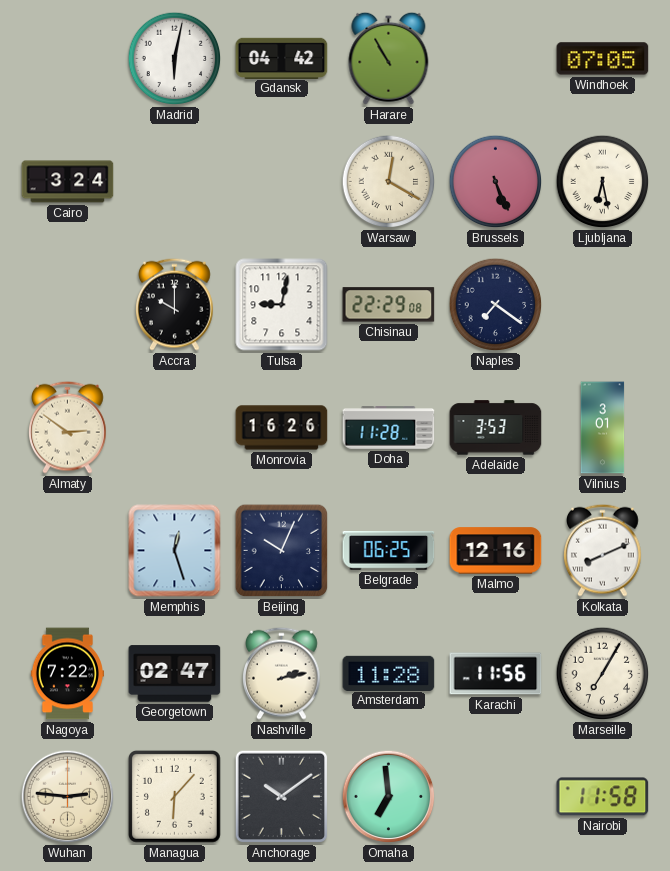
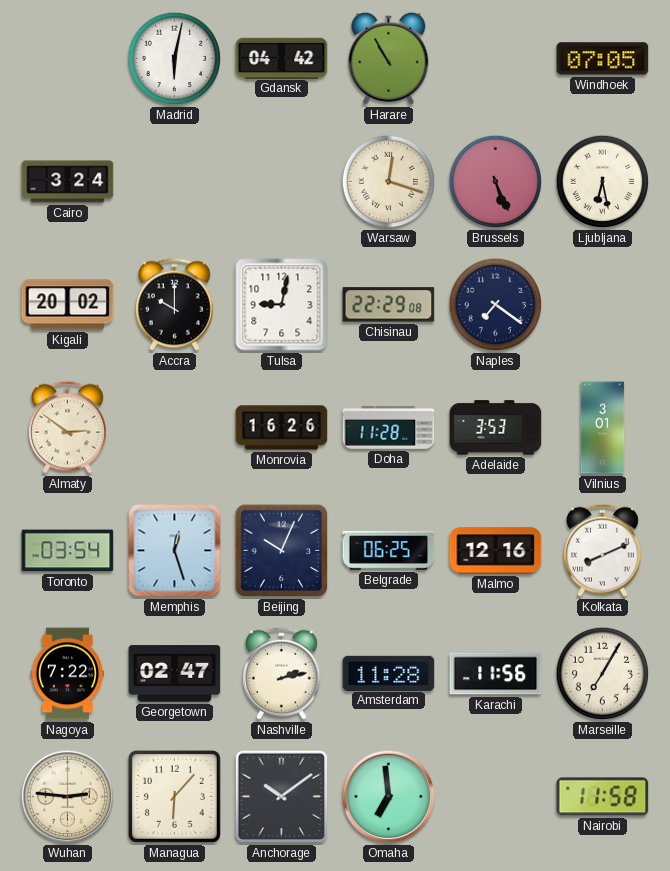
Warsaw: 12:20 -> 12:18
Kigali: none -> 20:02
Toronto: none -> 03:54
